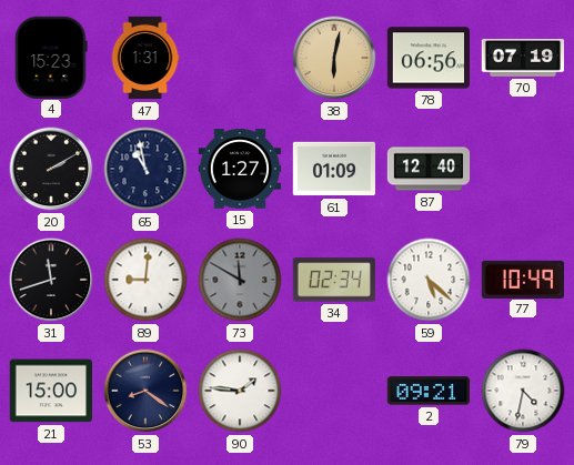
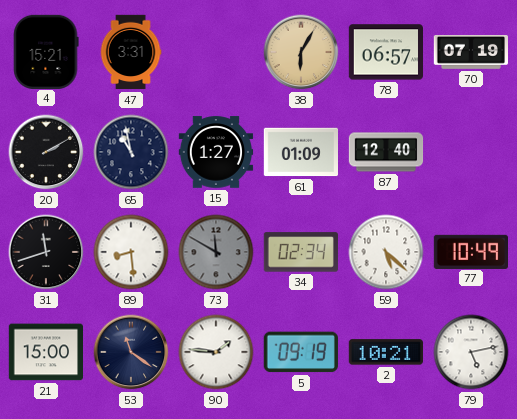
4: 15:23 -> 15:21
47: 1:31 -> 3:31
38: 6:02 -> 6:05
78: 06:56 -> 06:57
89: 9:01 -> 8:29
53: 8:21 -> 11:21
5: none -> 09:19
2: 09:21 -> 10:21
79: 4:32 -> 5:13
